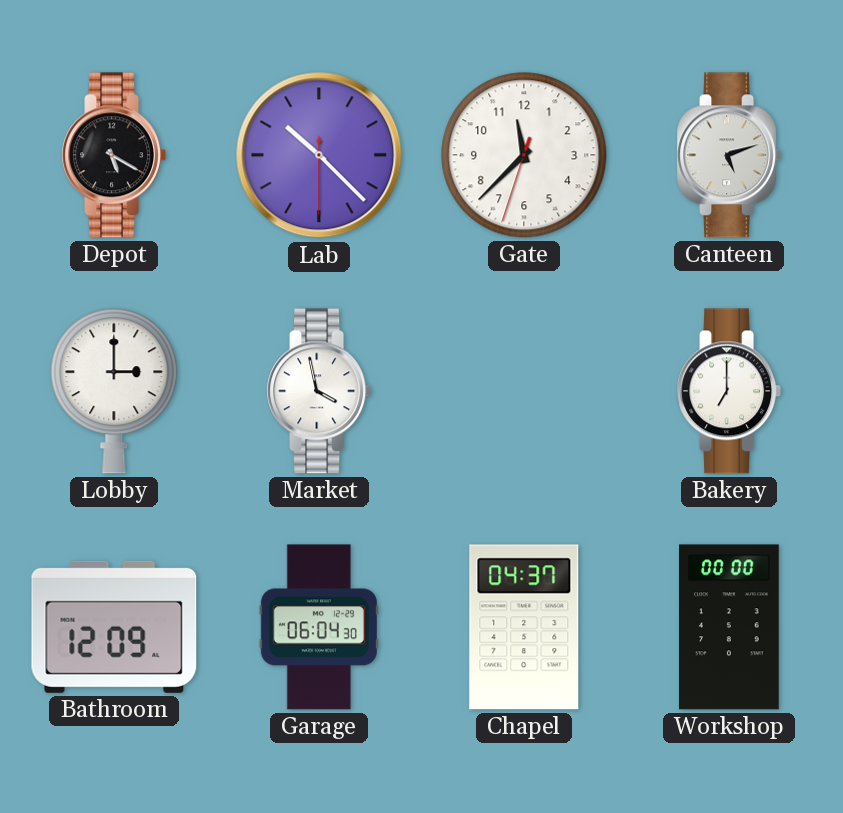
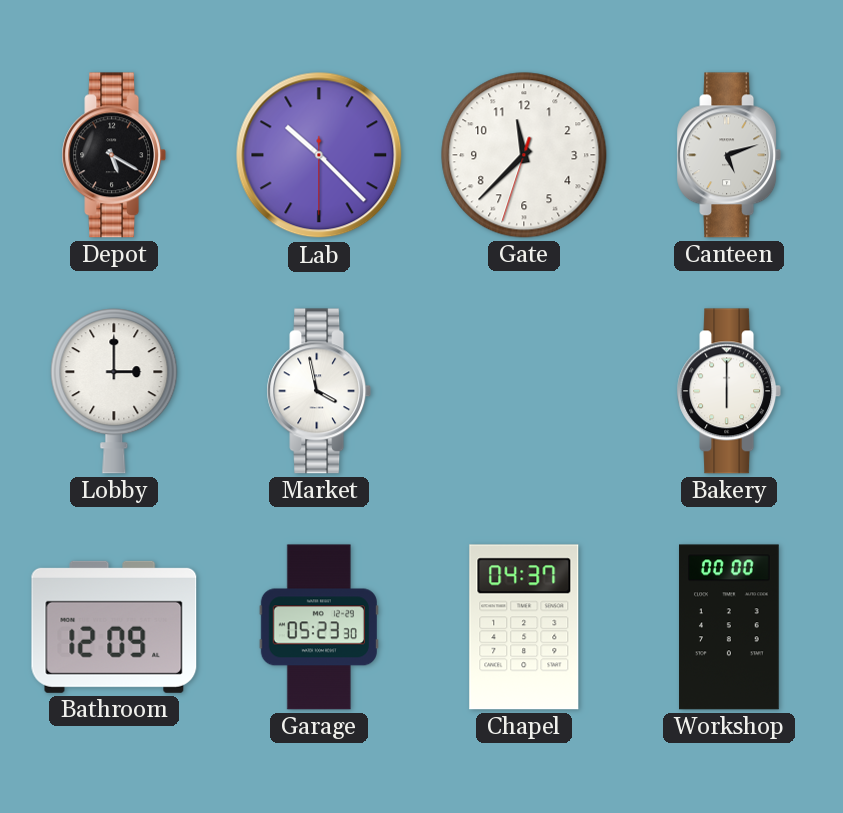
Bakery: 7:00 -> 6:00
Garage: 06:04 -> 05:23
